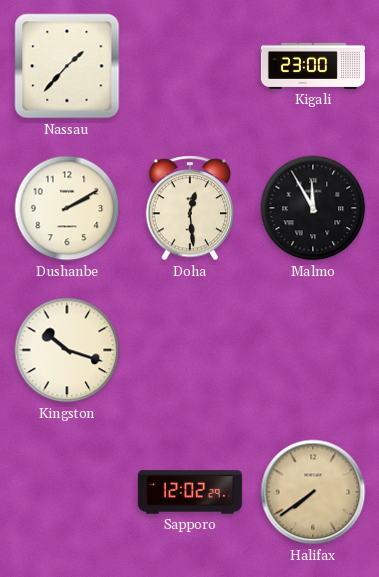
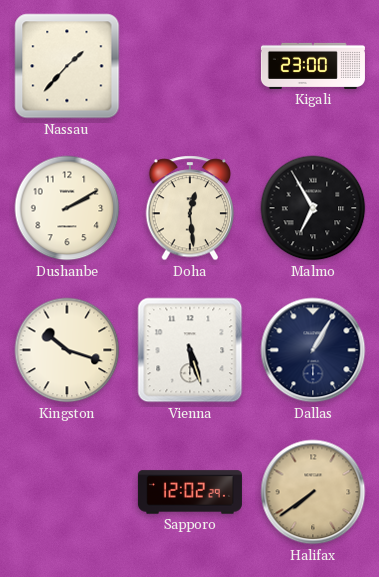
Malmo: 11:55 -> 6:55
Vienna: none -> 5:27
Dallas: none -> 1:05
